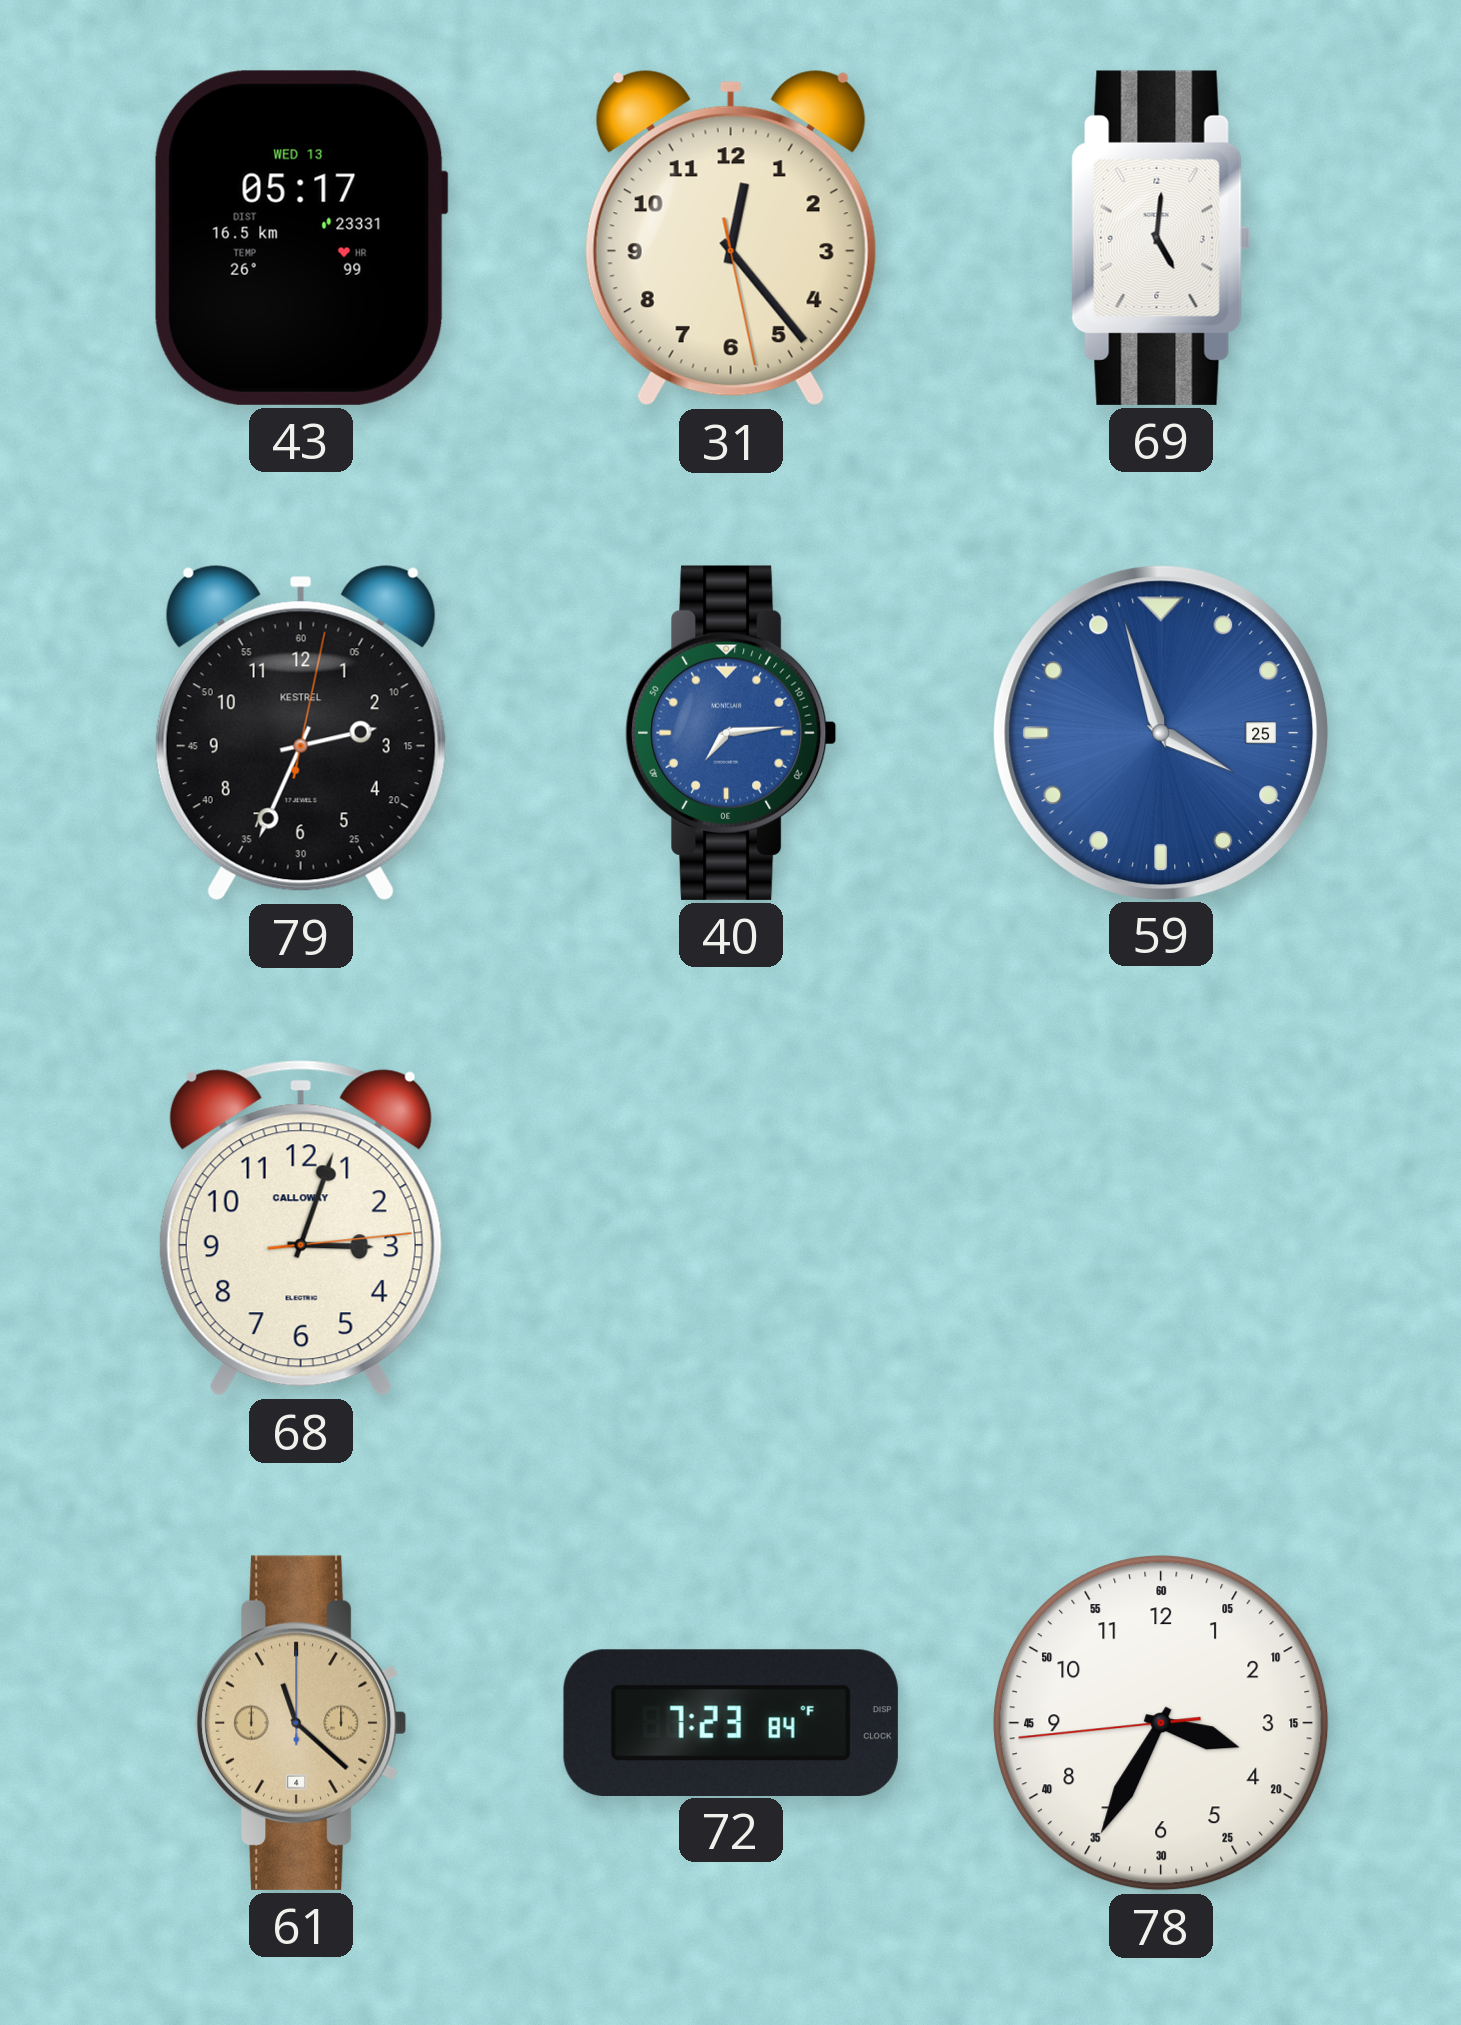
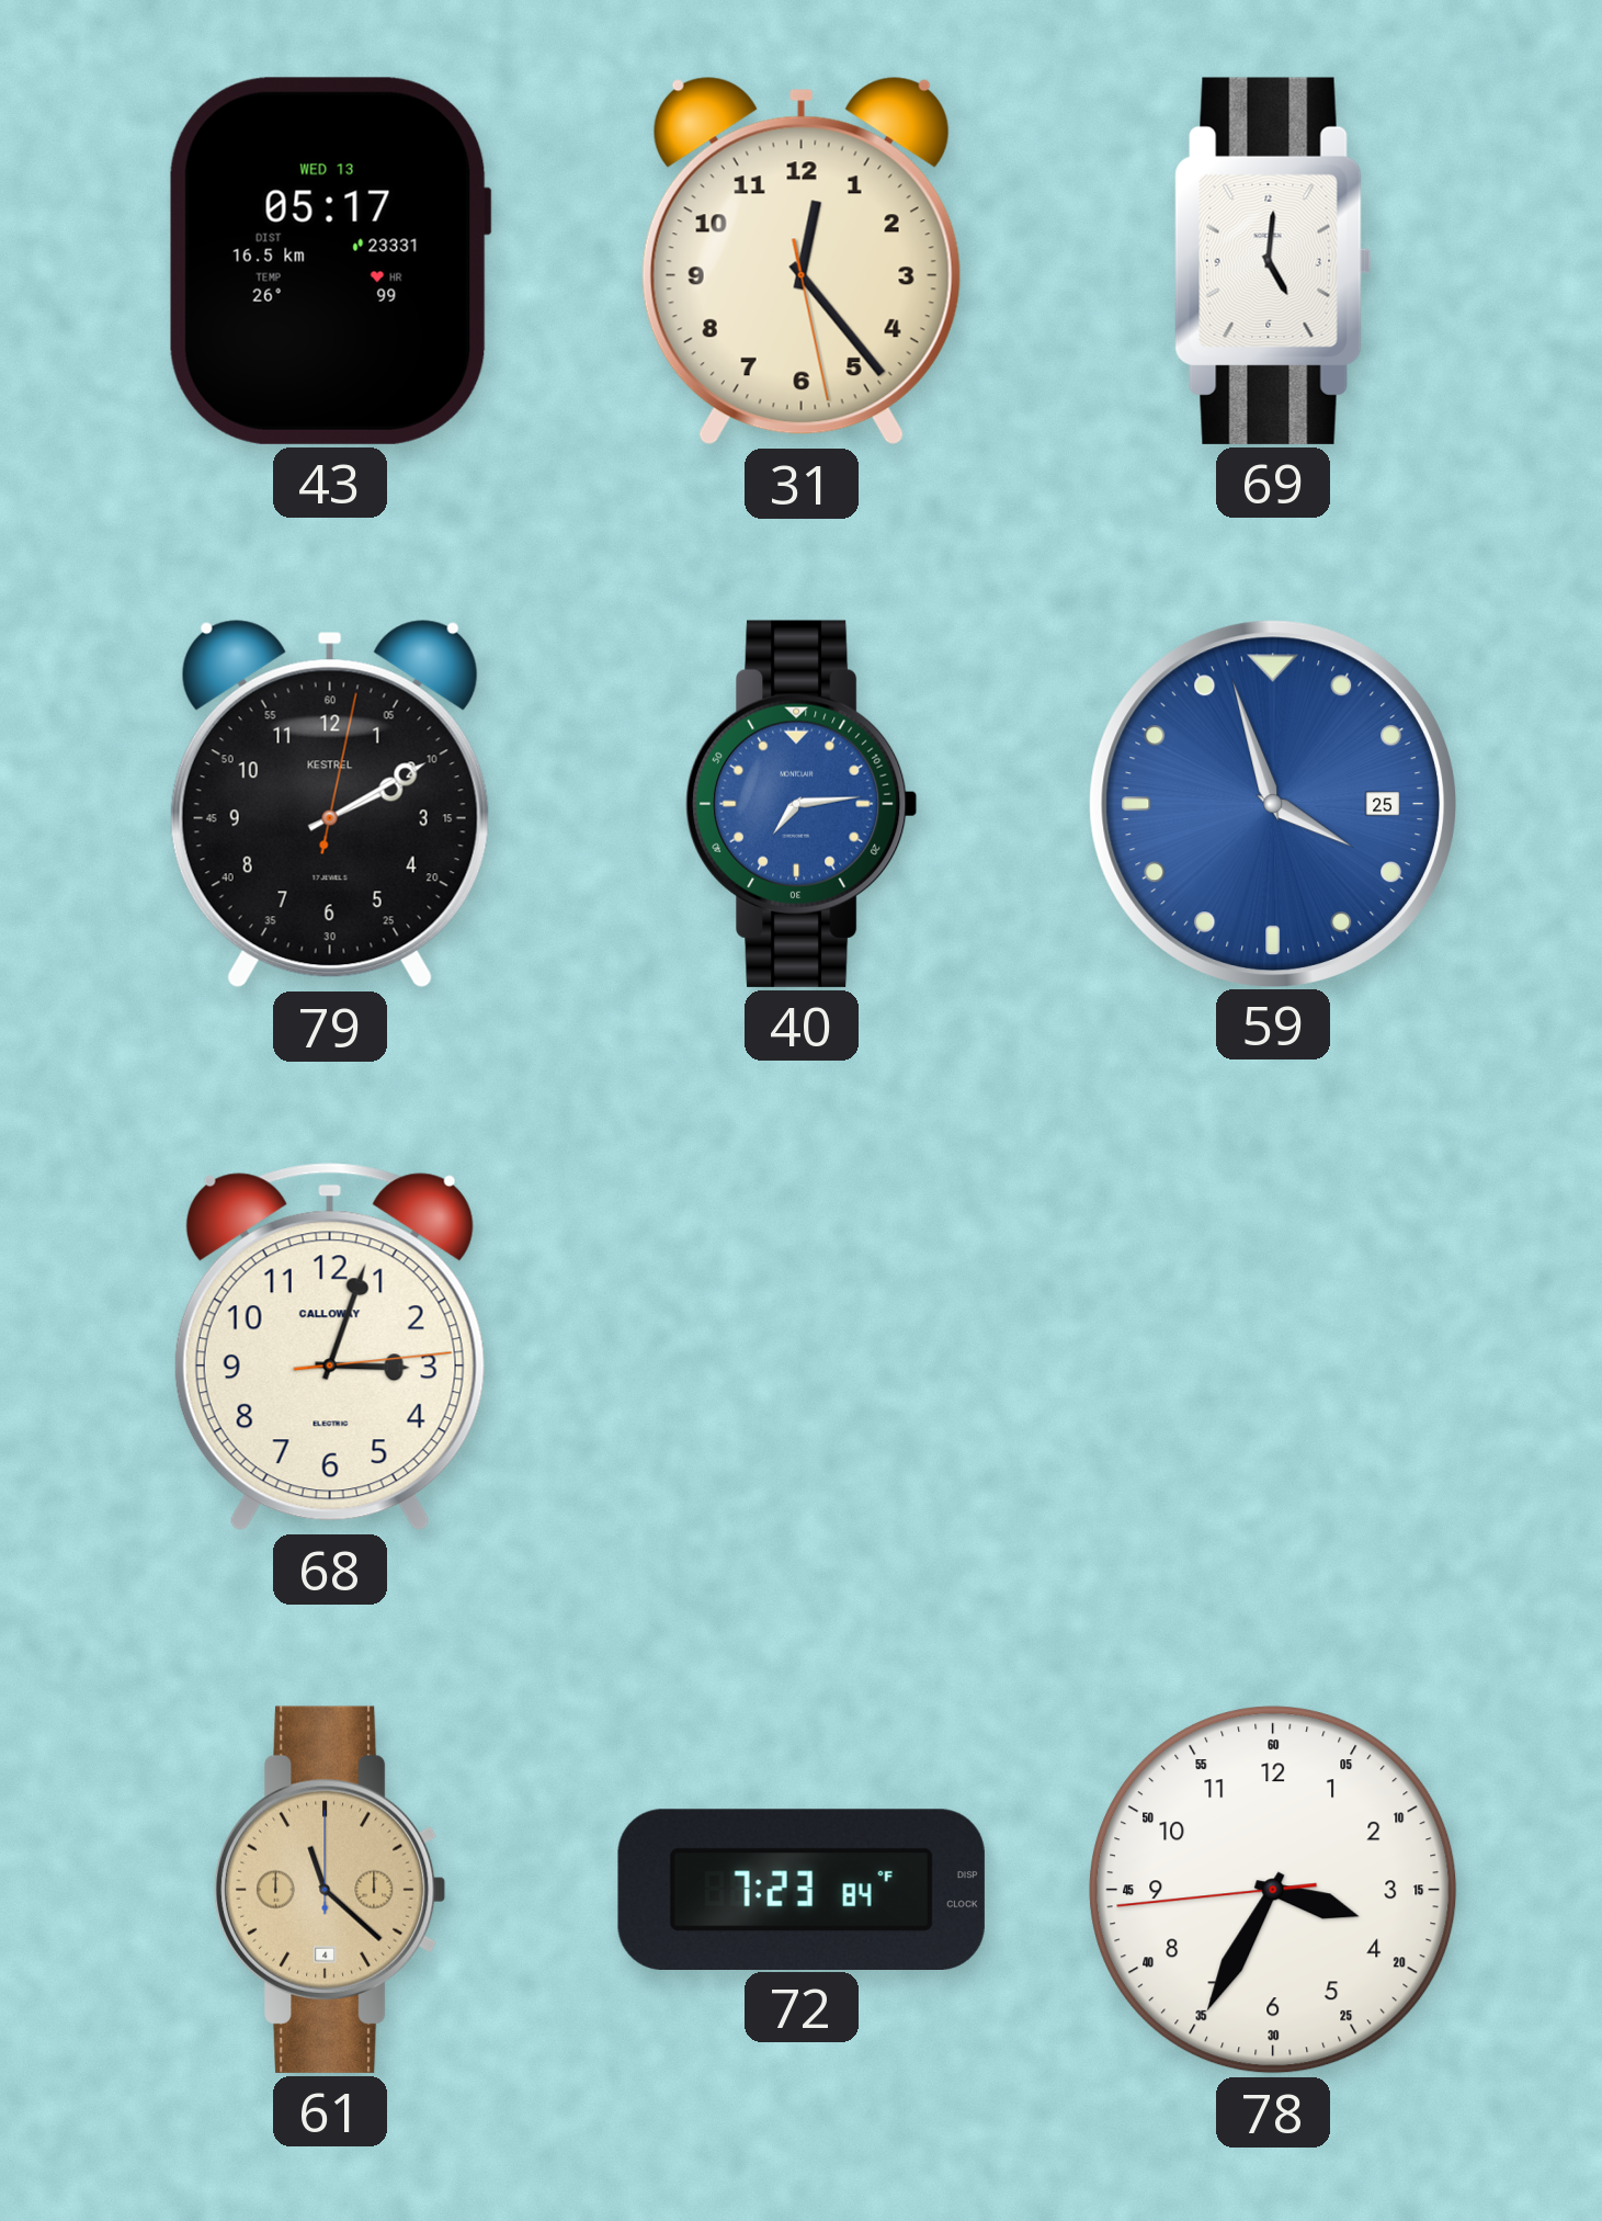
79: 2:34 -> 2:10
